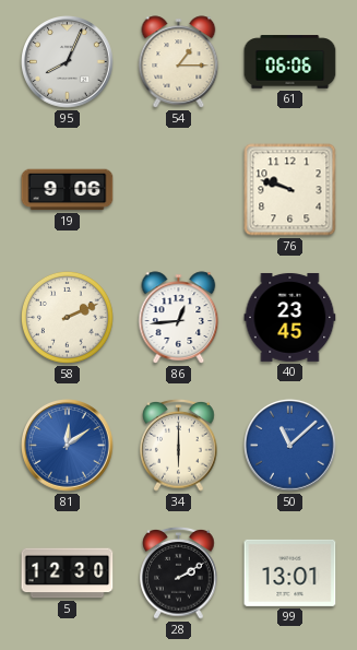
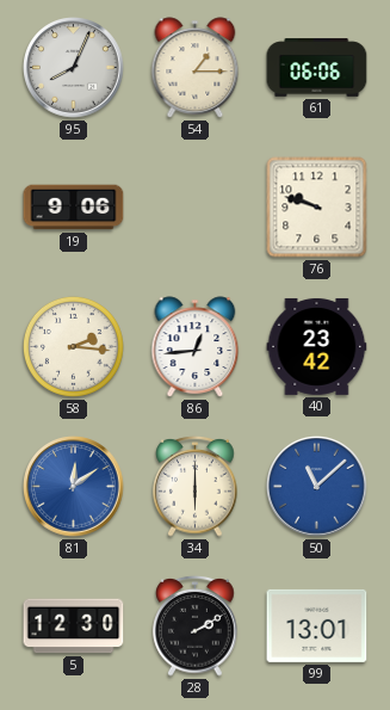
58: 2:11 -> 2:16
40: 23:45 -> 23:42
